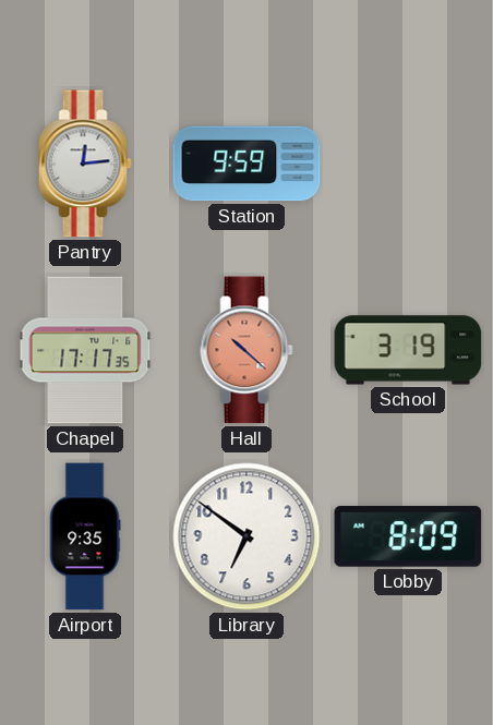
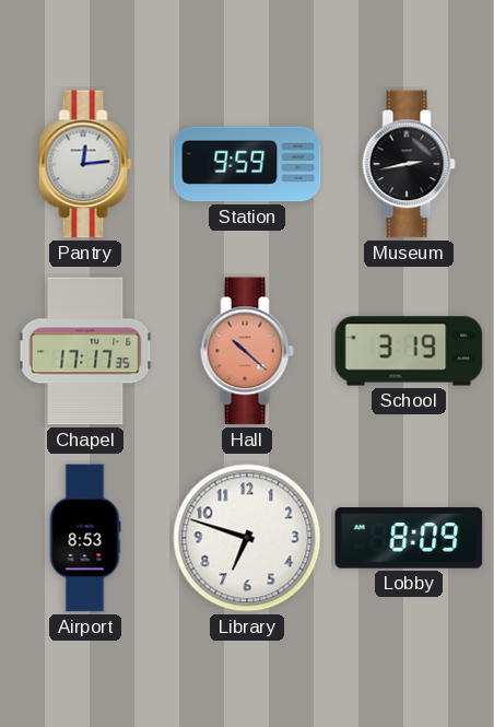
Museum: none -> 2:43
Airport: 9:35 -> 8:53
Library: 6:51 -> 6:48
